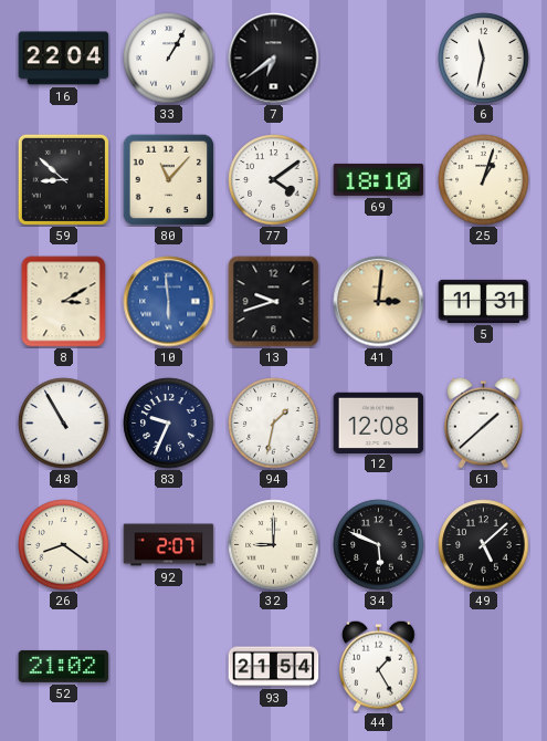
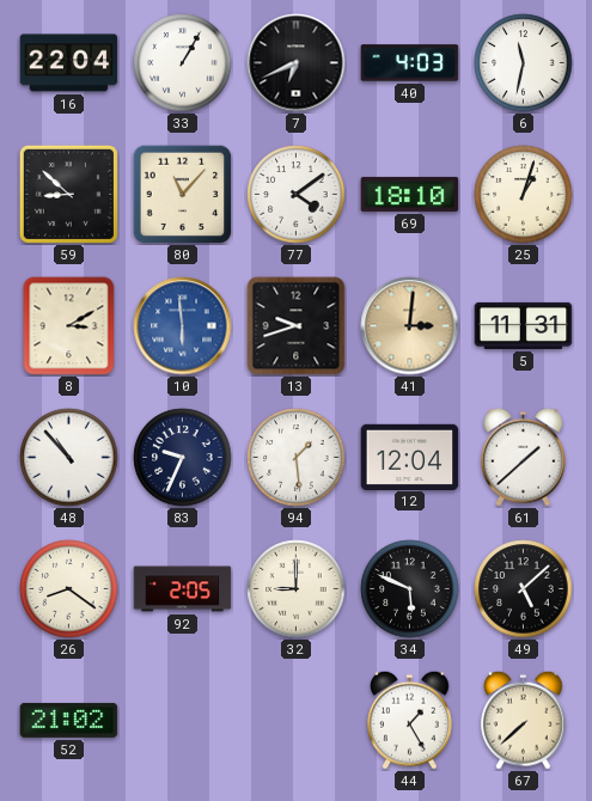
7: 6:39 -> 6:41
40: none -> 4:03
48: 10:55 -> 10:53
94: 1:32 -> 1:29
12: 12:08 -> 12:04
92: 2:07 -> 2:05
93: 21:54 -> none
67: none -> 7:38
